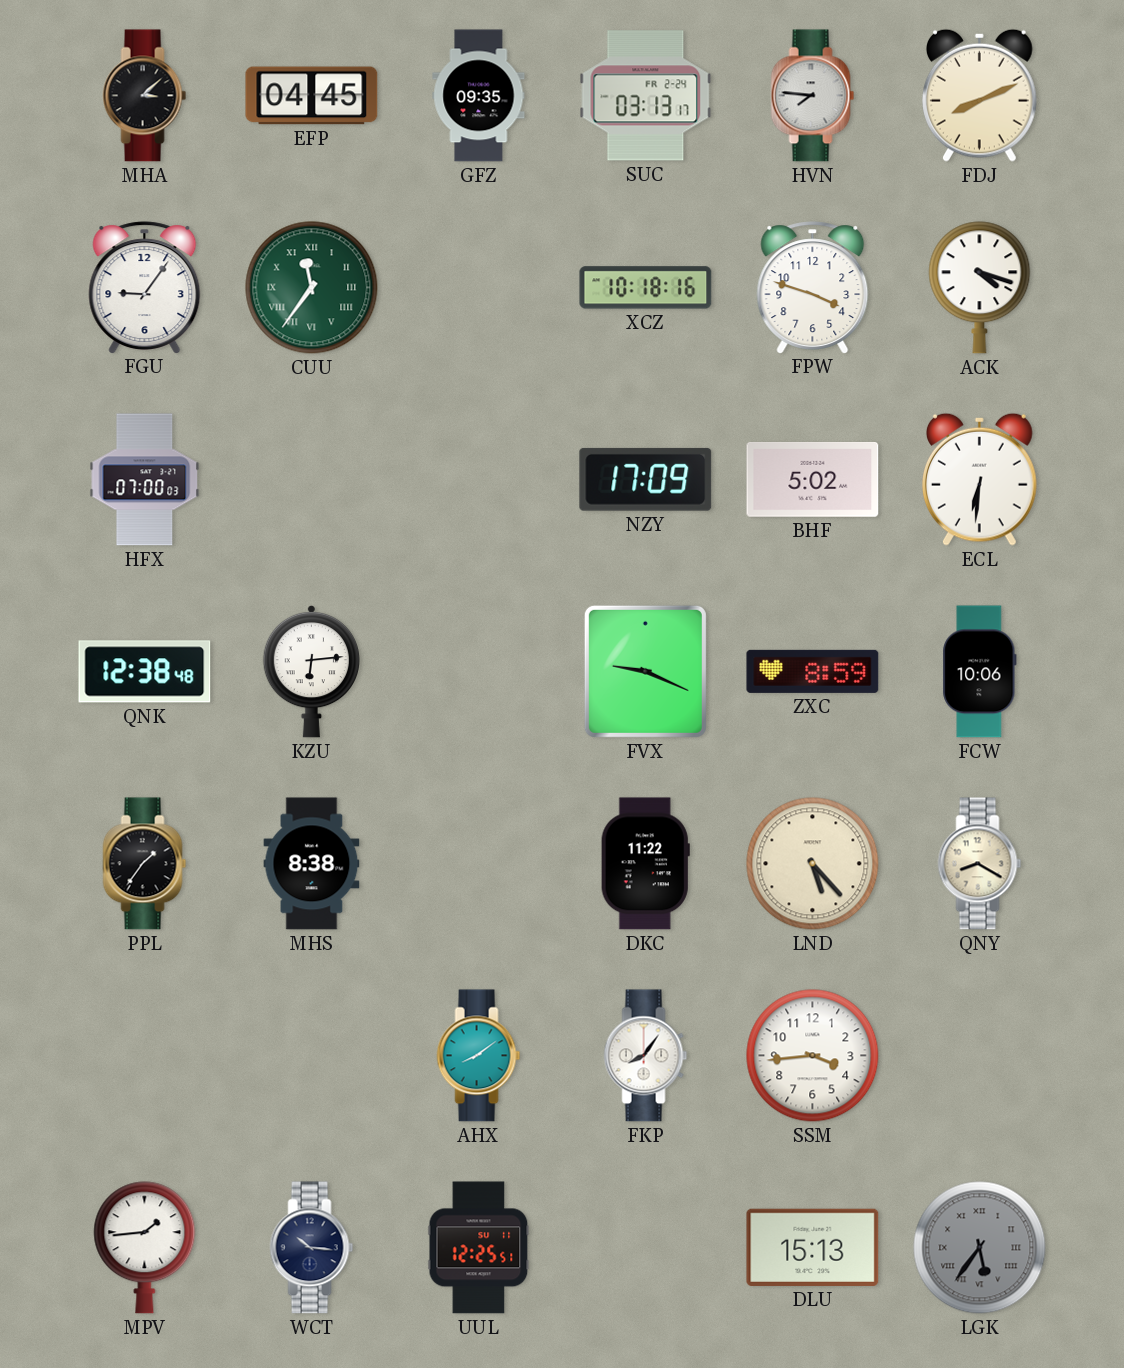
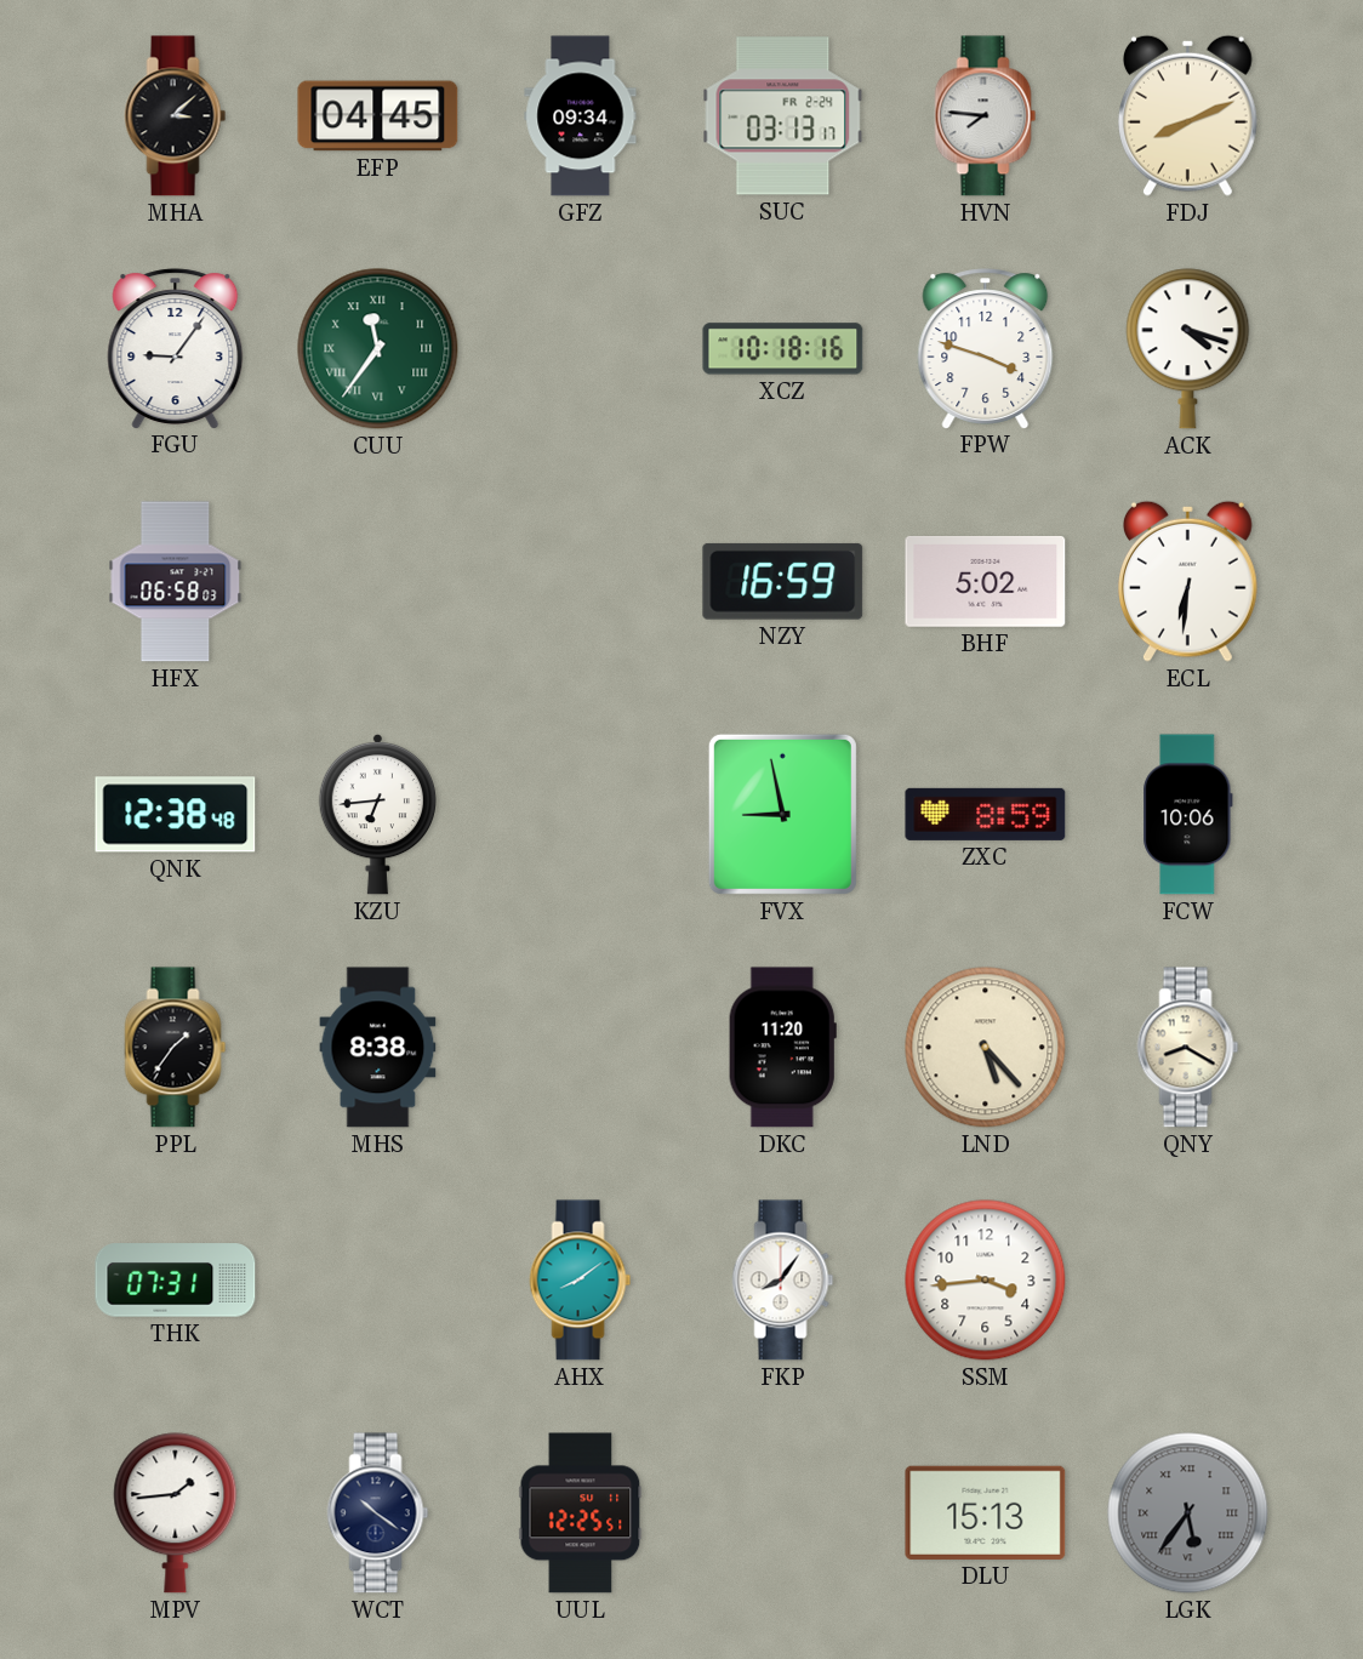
GFZ: 09:35 -> 09:34
HFX: 07:00 -> 06:58
NZY: 17:09 -> 16:59
KZU: 6:14 -> 6:44
FVX: 9:19 -> 8:58
DKC: 11:22 -> 11:20
THK: none -> 07:31
WCT: 10:16 -> 10:21
